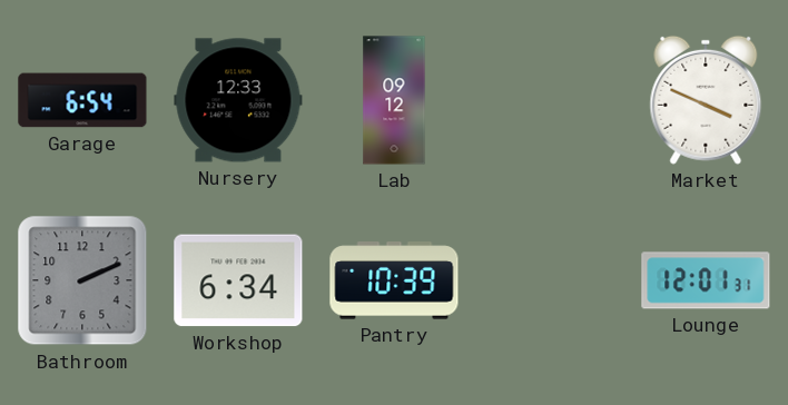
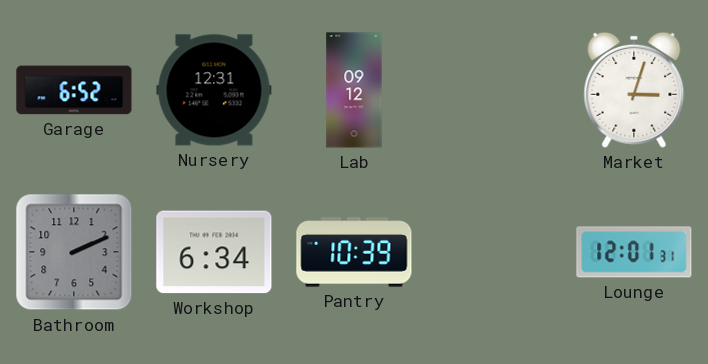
Garage: 6:54 -> 6:52
Nursery: 12:33 -> 12:31
Market: 3:49 -> 3:03
